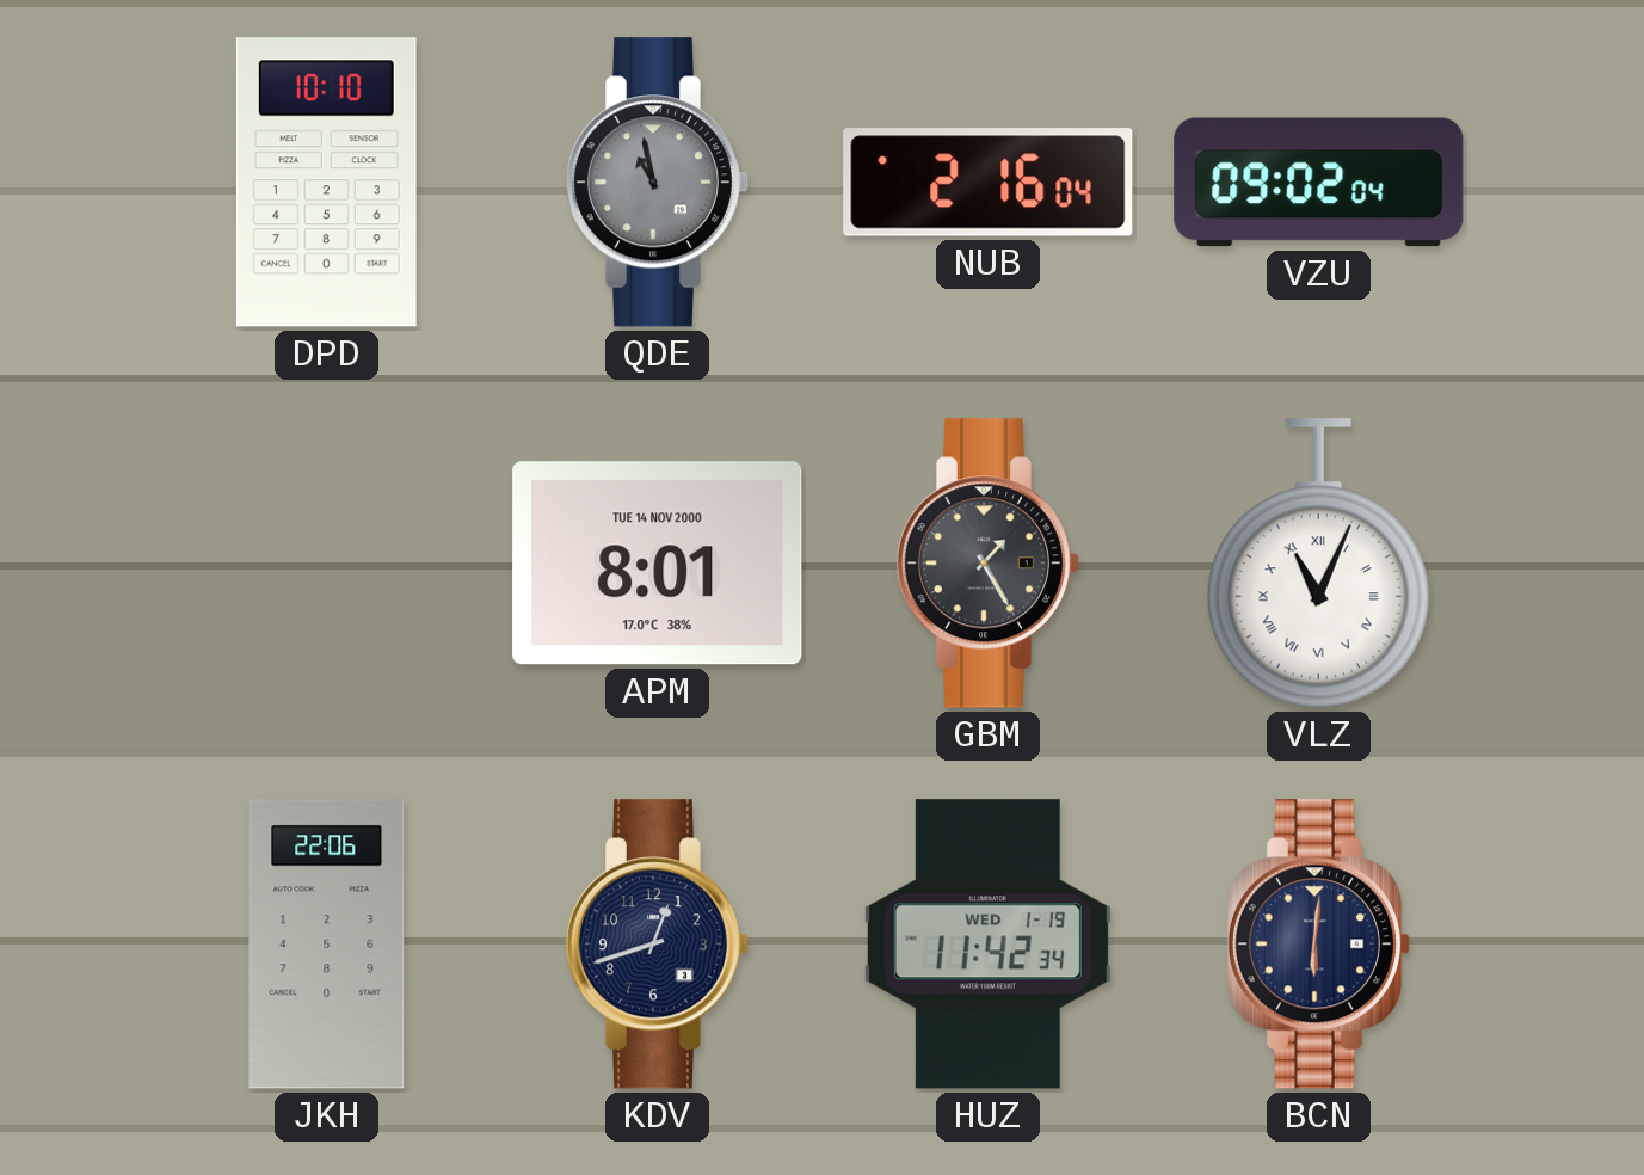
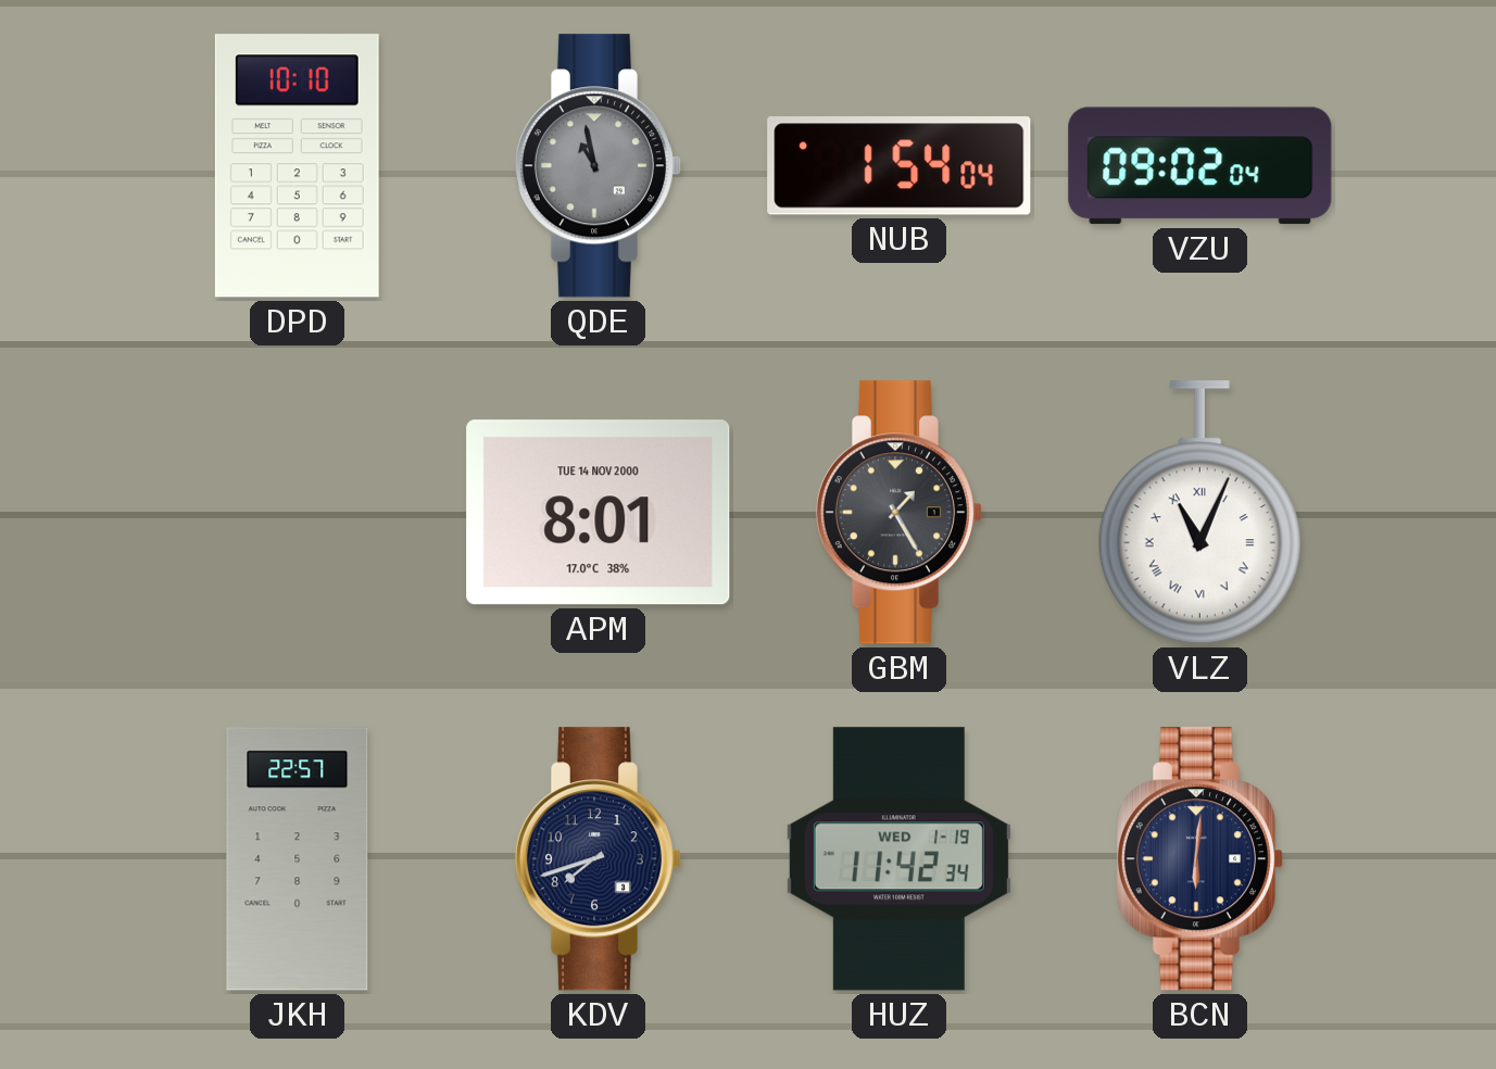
NUB: 2:16 -> 1:54
JKH: 22:06 -> 22:57
KDV: 12:42 -> 7:42
